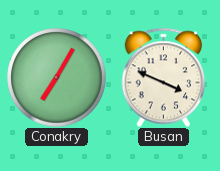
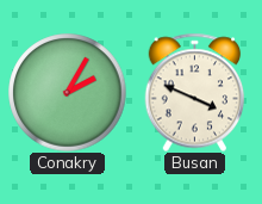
Conakry: 7:05 -> 2:05
